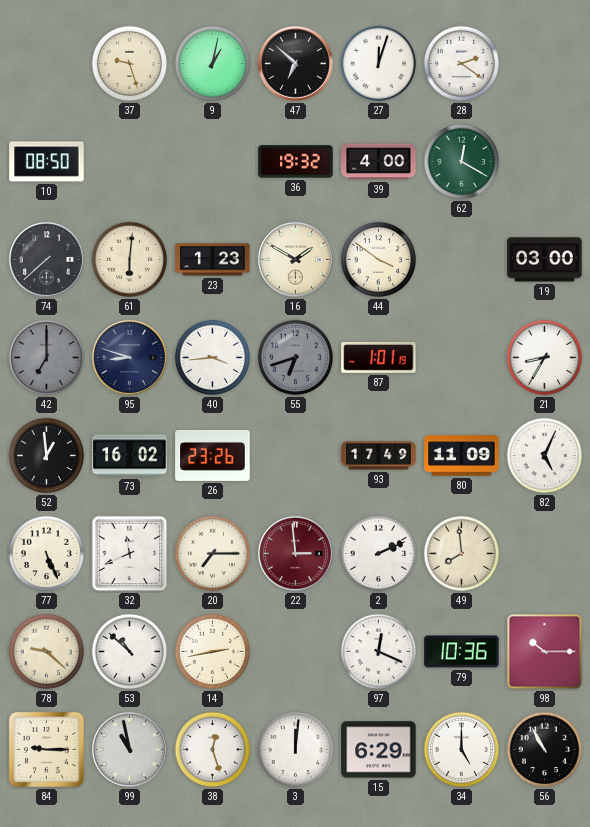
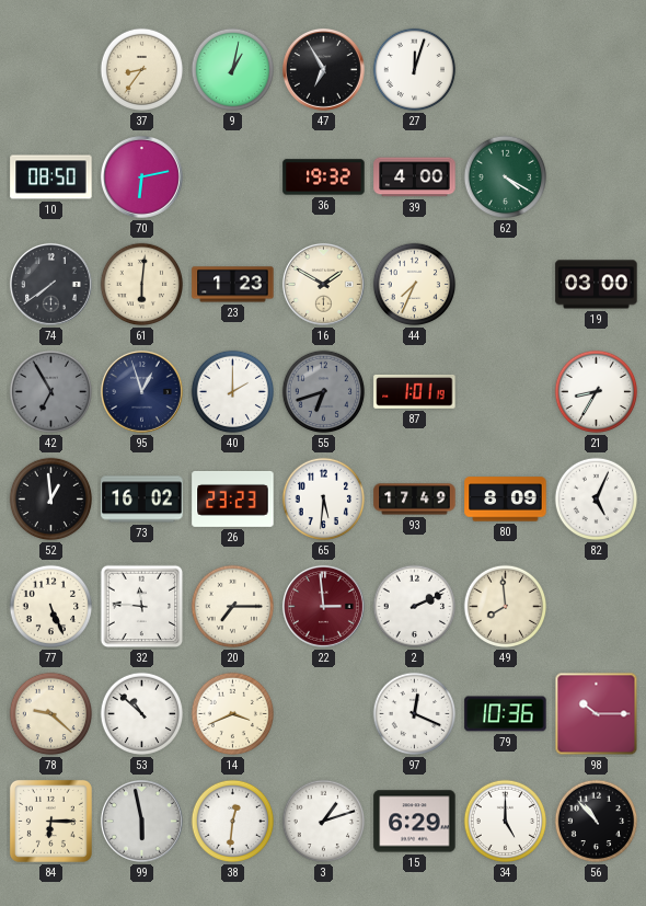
37: 9:27 -> 8:36
47: 6:52 -> 6:55
28: 2:21 -> none
70: none -> 6:13
62: 12:20 -> 4:20
74: 7:38 -> 7:39
44: 3:51 -> 7:34
42: 7:00 -> 6:55
95: 8:48 -> 12:57
40: 3:44 -> 2:00
26: 23:26 -> 23:23
65: none -> 5:31
80: 11:09 -> 8:09
32: 11:41 -> 11:46
14: 2:43 -> 3:41
84: 9:15 -> 6:15
99: 10:58 -> 5:58
38: 12:27 -> 12:31
3: 12:01 -> 1:12
56: 10:55 -> 10:53
